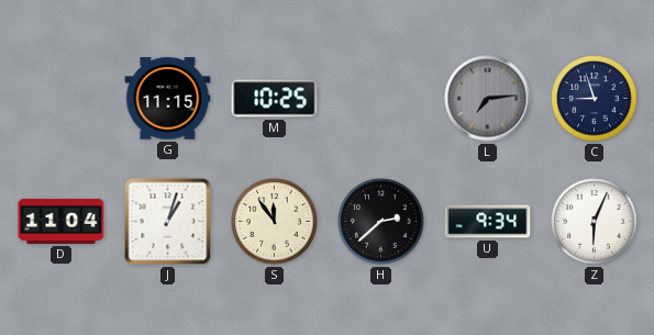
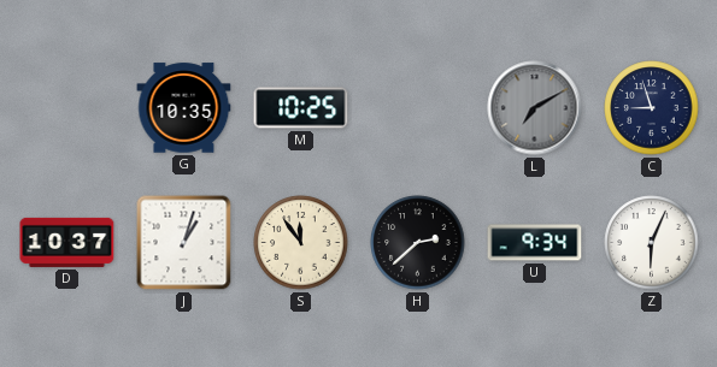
G: 11:15 -> 10:35
L: 7:14 -> 7:10
D: 11:04 -> 10:37
